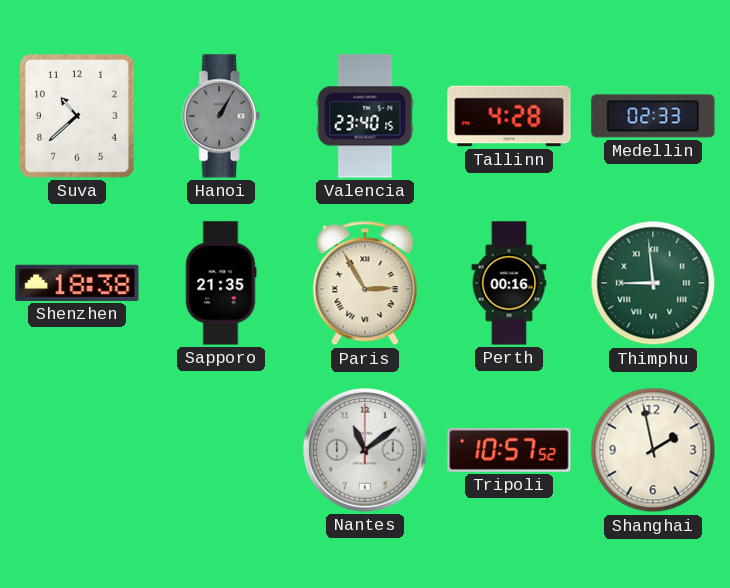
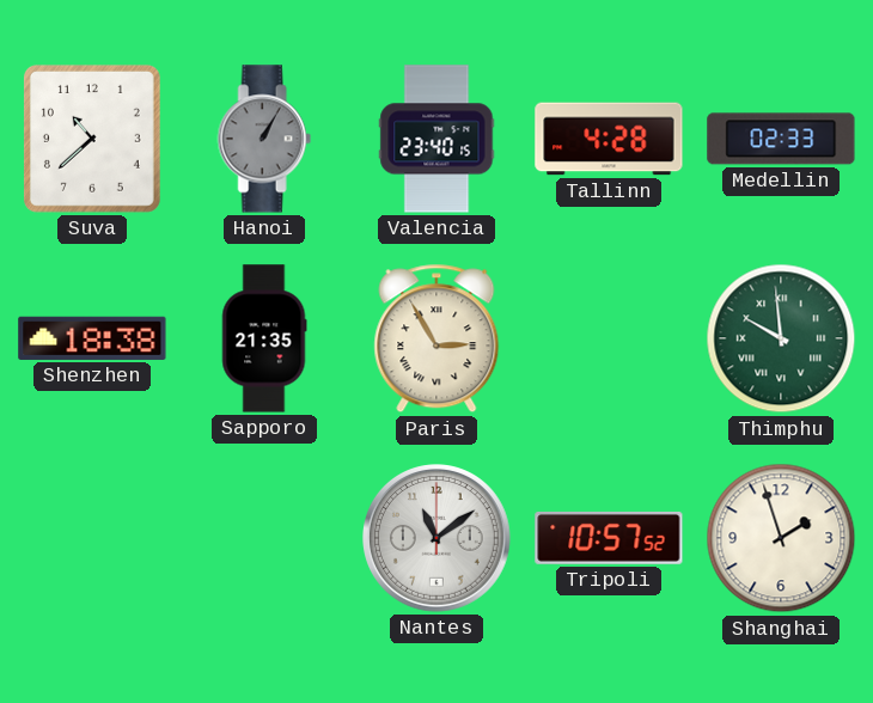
Perth: 00:16 -> none
Thimphu: 8:59 -> 9:59
Shanghai: 1:58 -> 1:57
